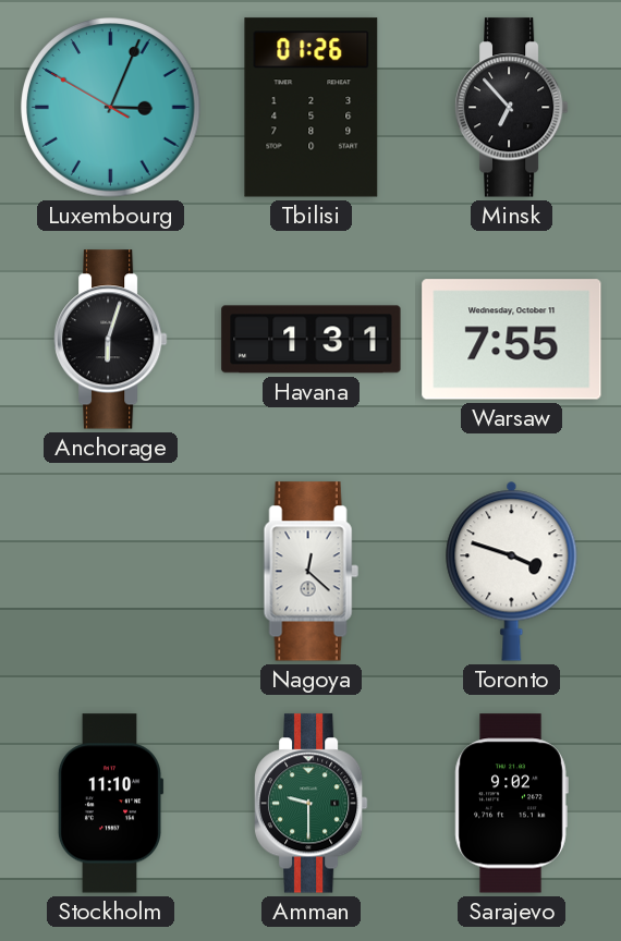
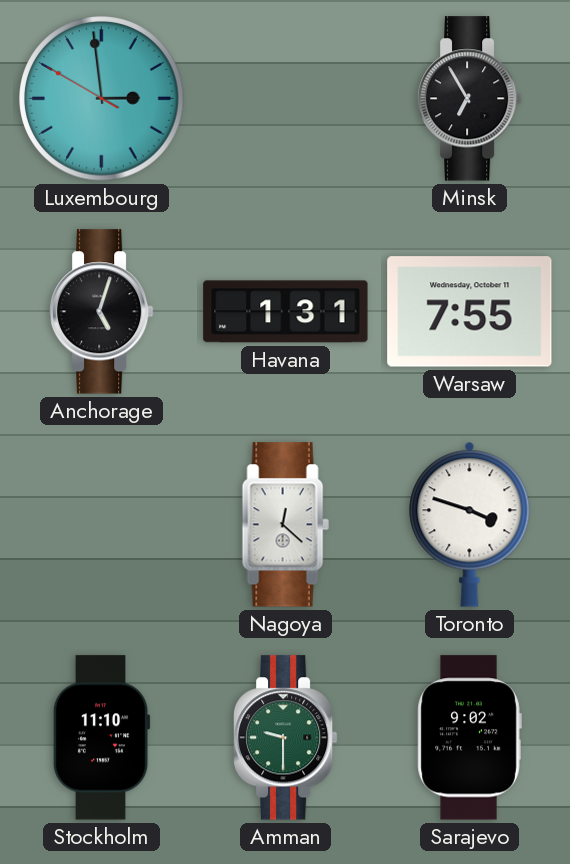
Luxembourg: 3:03 -> 2:58
Tbilisi: 01:26 -> none
Minsk: 6:53 -> 6:55
Anchorage: 6:03 -> 5:03
